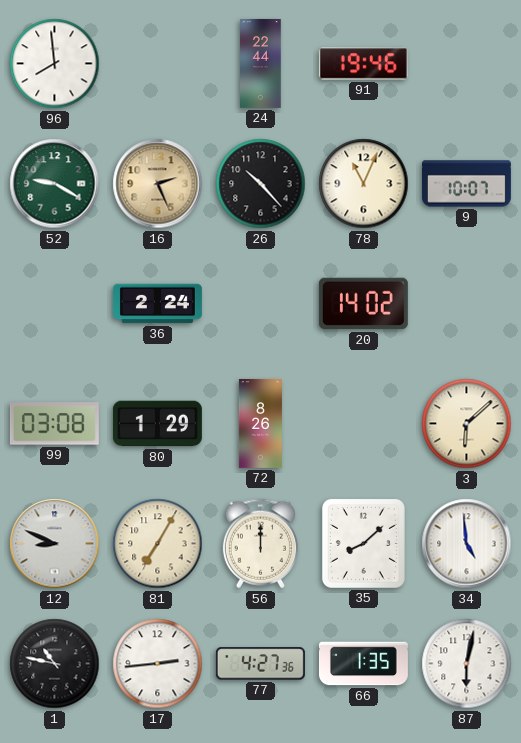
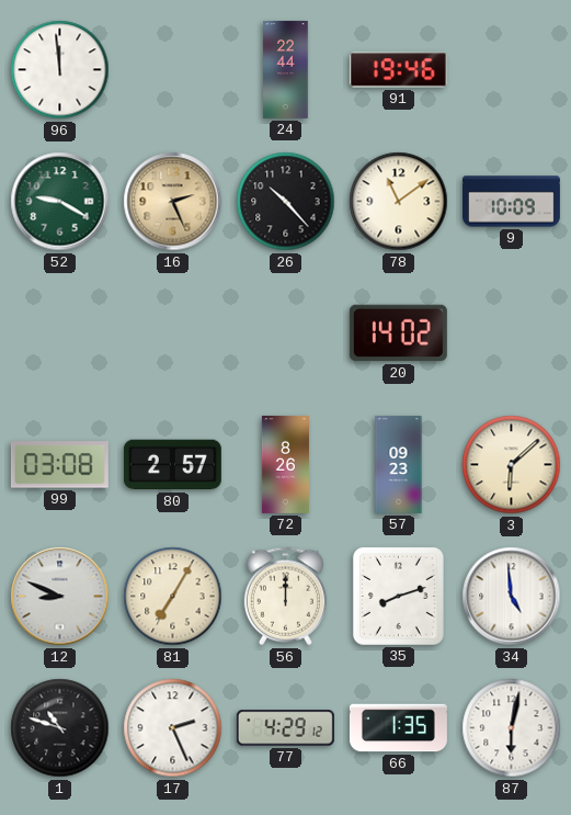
96: 7:59 -> 11:59
78: 11:04 -> 11:09
9: 10:07 -> 10:09
36: 2:24 -> none
80: 1:29 -> 2:57
57: none -> 09:23
35: 8:08 -> 8:12
1: 10:47 -> 10:48
17: 2:44 -> 2:26
77: 4:27 -> 4:29
